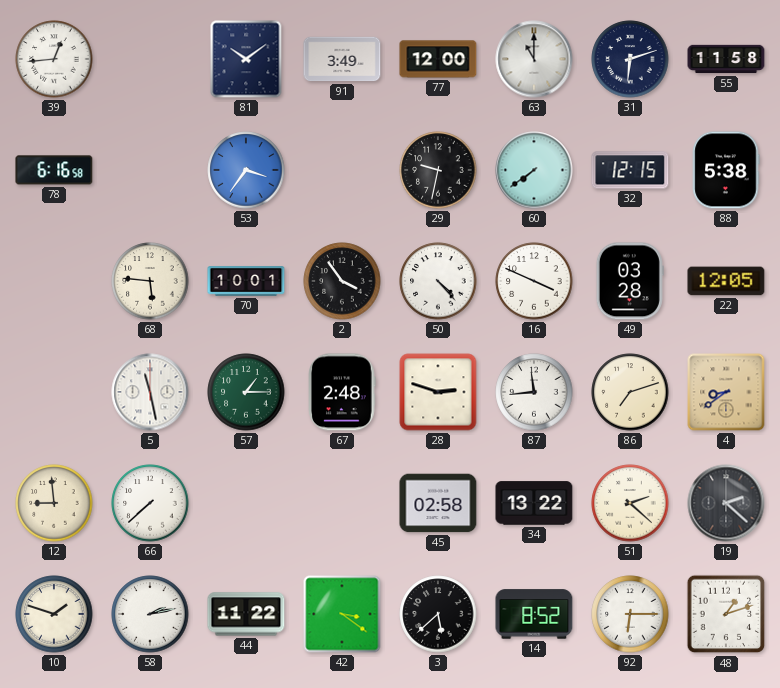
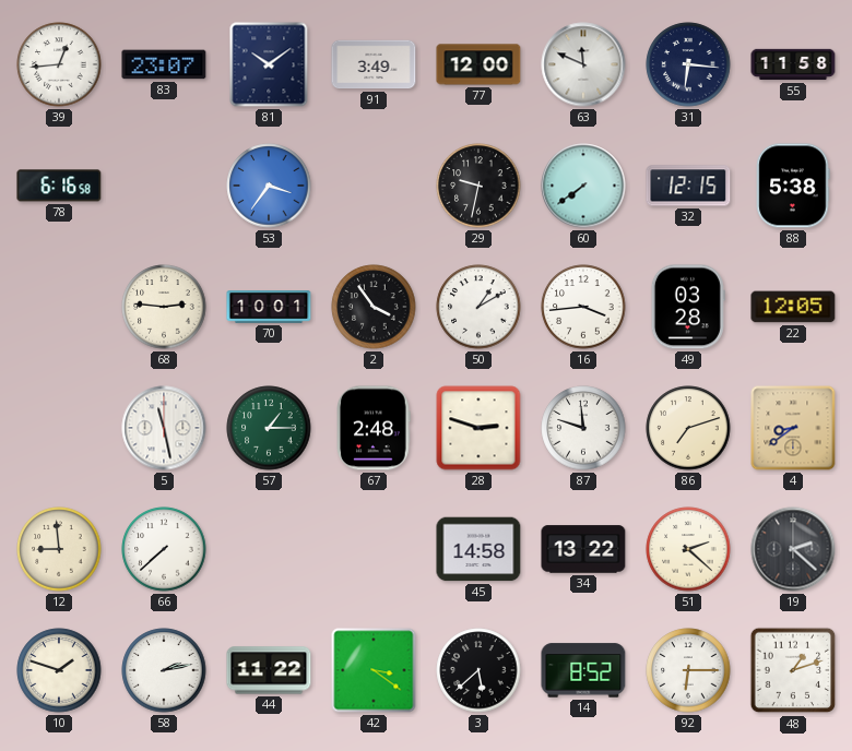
83: none -> 23:07
63: 11:00 -> 11:49
31: 6:12 -> 6:16
68: 5:46 -> 2:46
50: 4:23 -> 1:10
16: 3:49 -> 3:44
87: 11:44 -> 11:48
45: 02:58 -> 14:58
